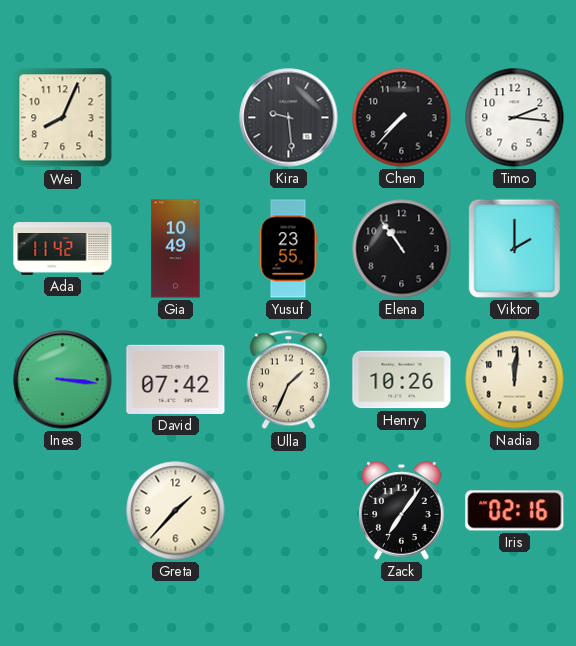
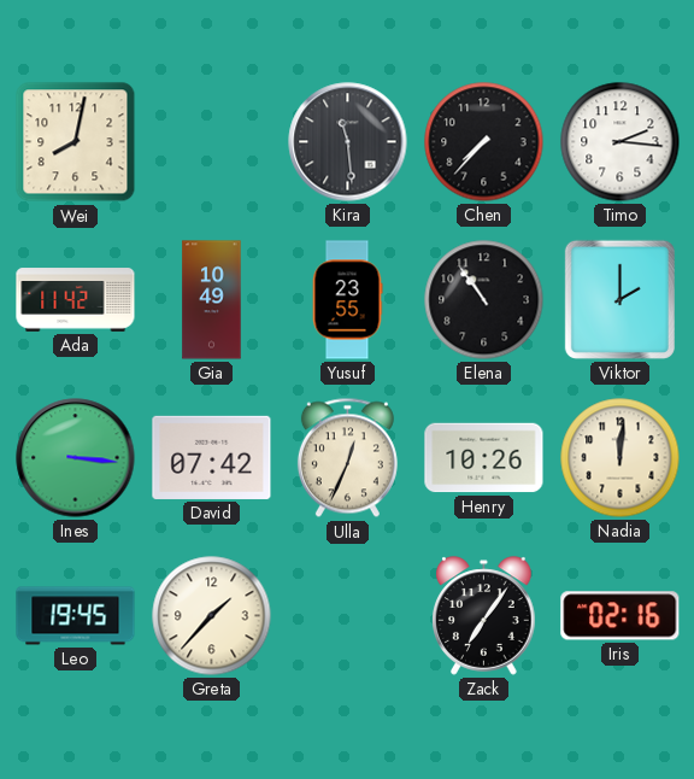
Wei: 8:04 -> 8:02
Kira: 9:29 -> 11:29
Ulla: 1:34 -> 12:34
Leo: none -> 19:45
